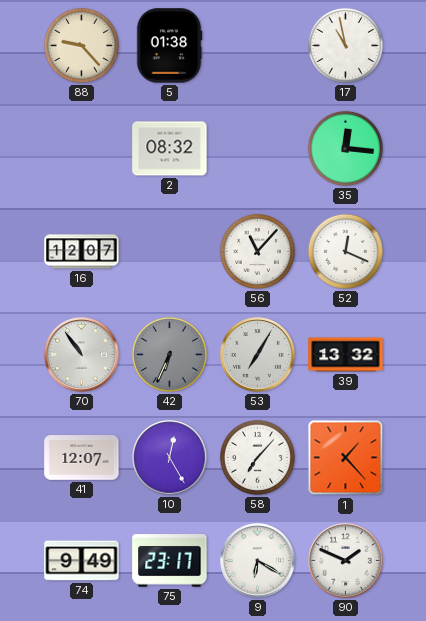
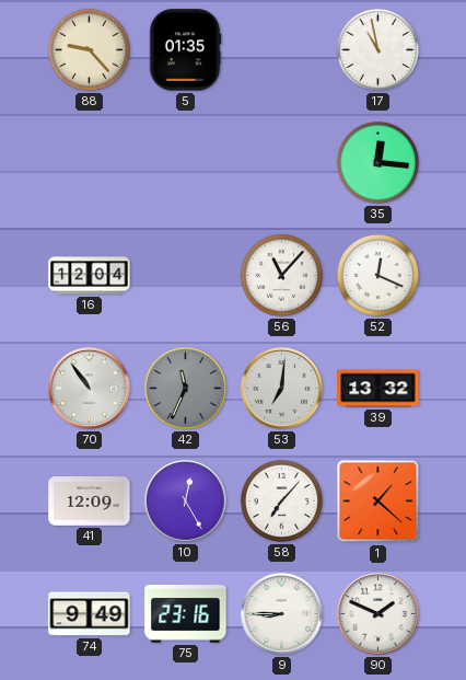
5: 01:38 -> 01:35
2: 08:32 -> none
16: 12:07 -> 12:04
42: 6:34 -> 11:34
53: 7:05 -> 7:01
41: 12:07 -> 12:09
1: 1:23 -> 1:22
75: 23:17 -> 23:16
9: 6:20 -> 8:45
